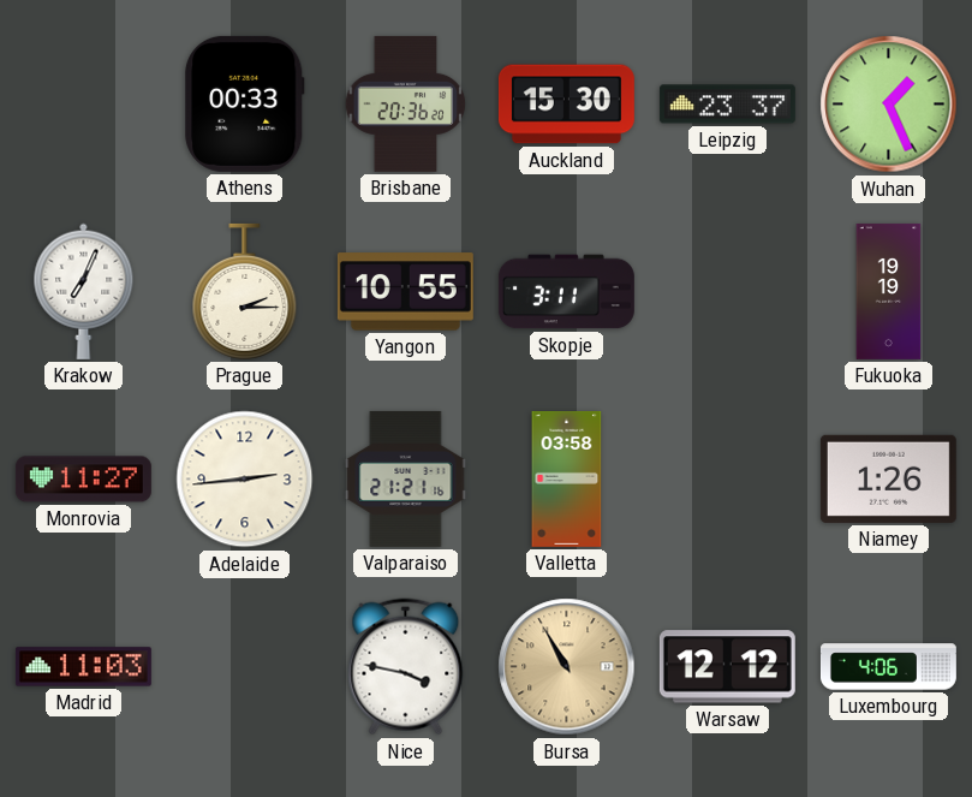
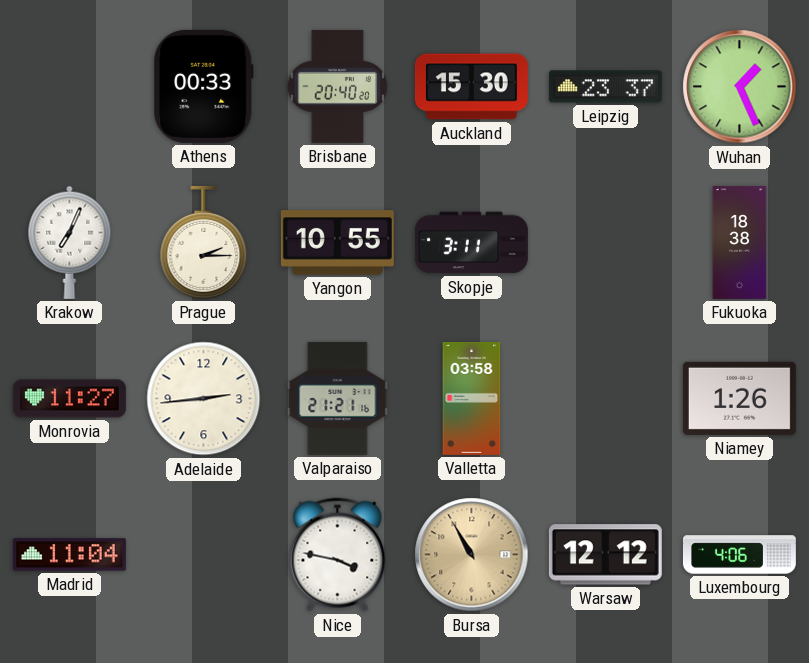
Brisbane: 20:36 -> 20:40
Fukuoka: 19:19 -> 18:38
Madrid: 11:03 -> 11:04
